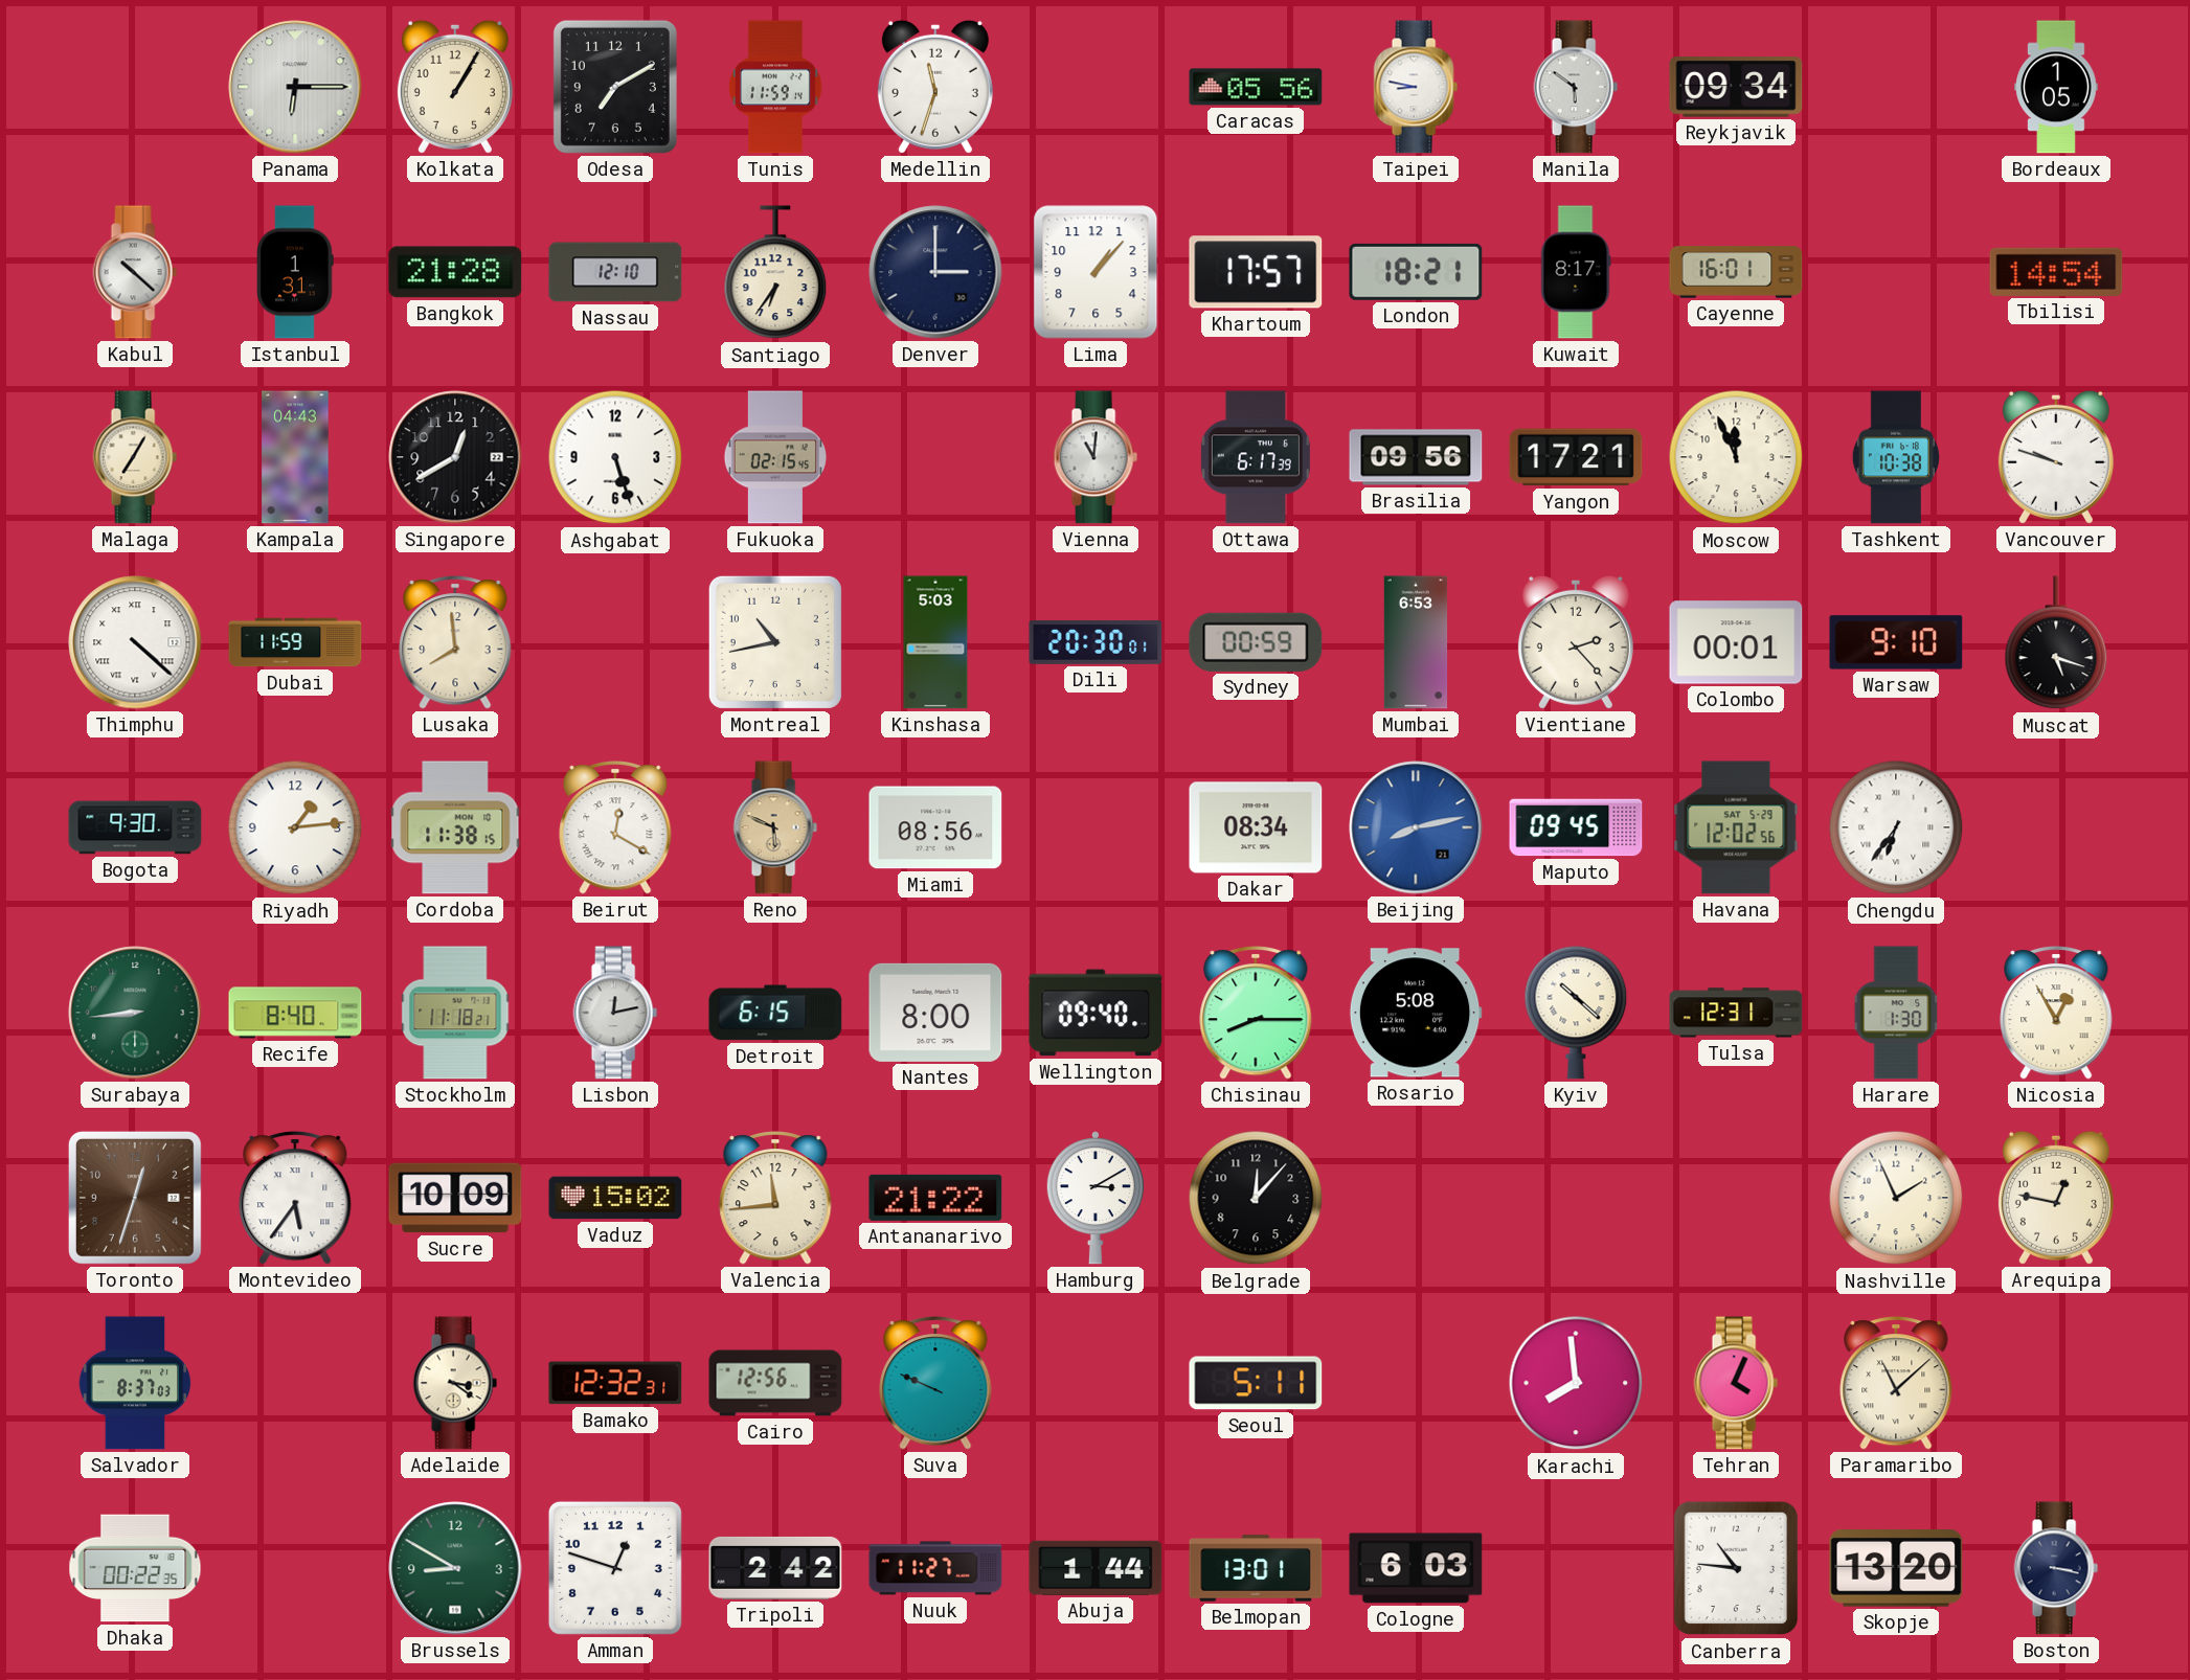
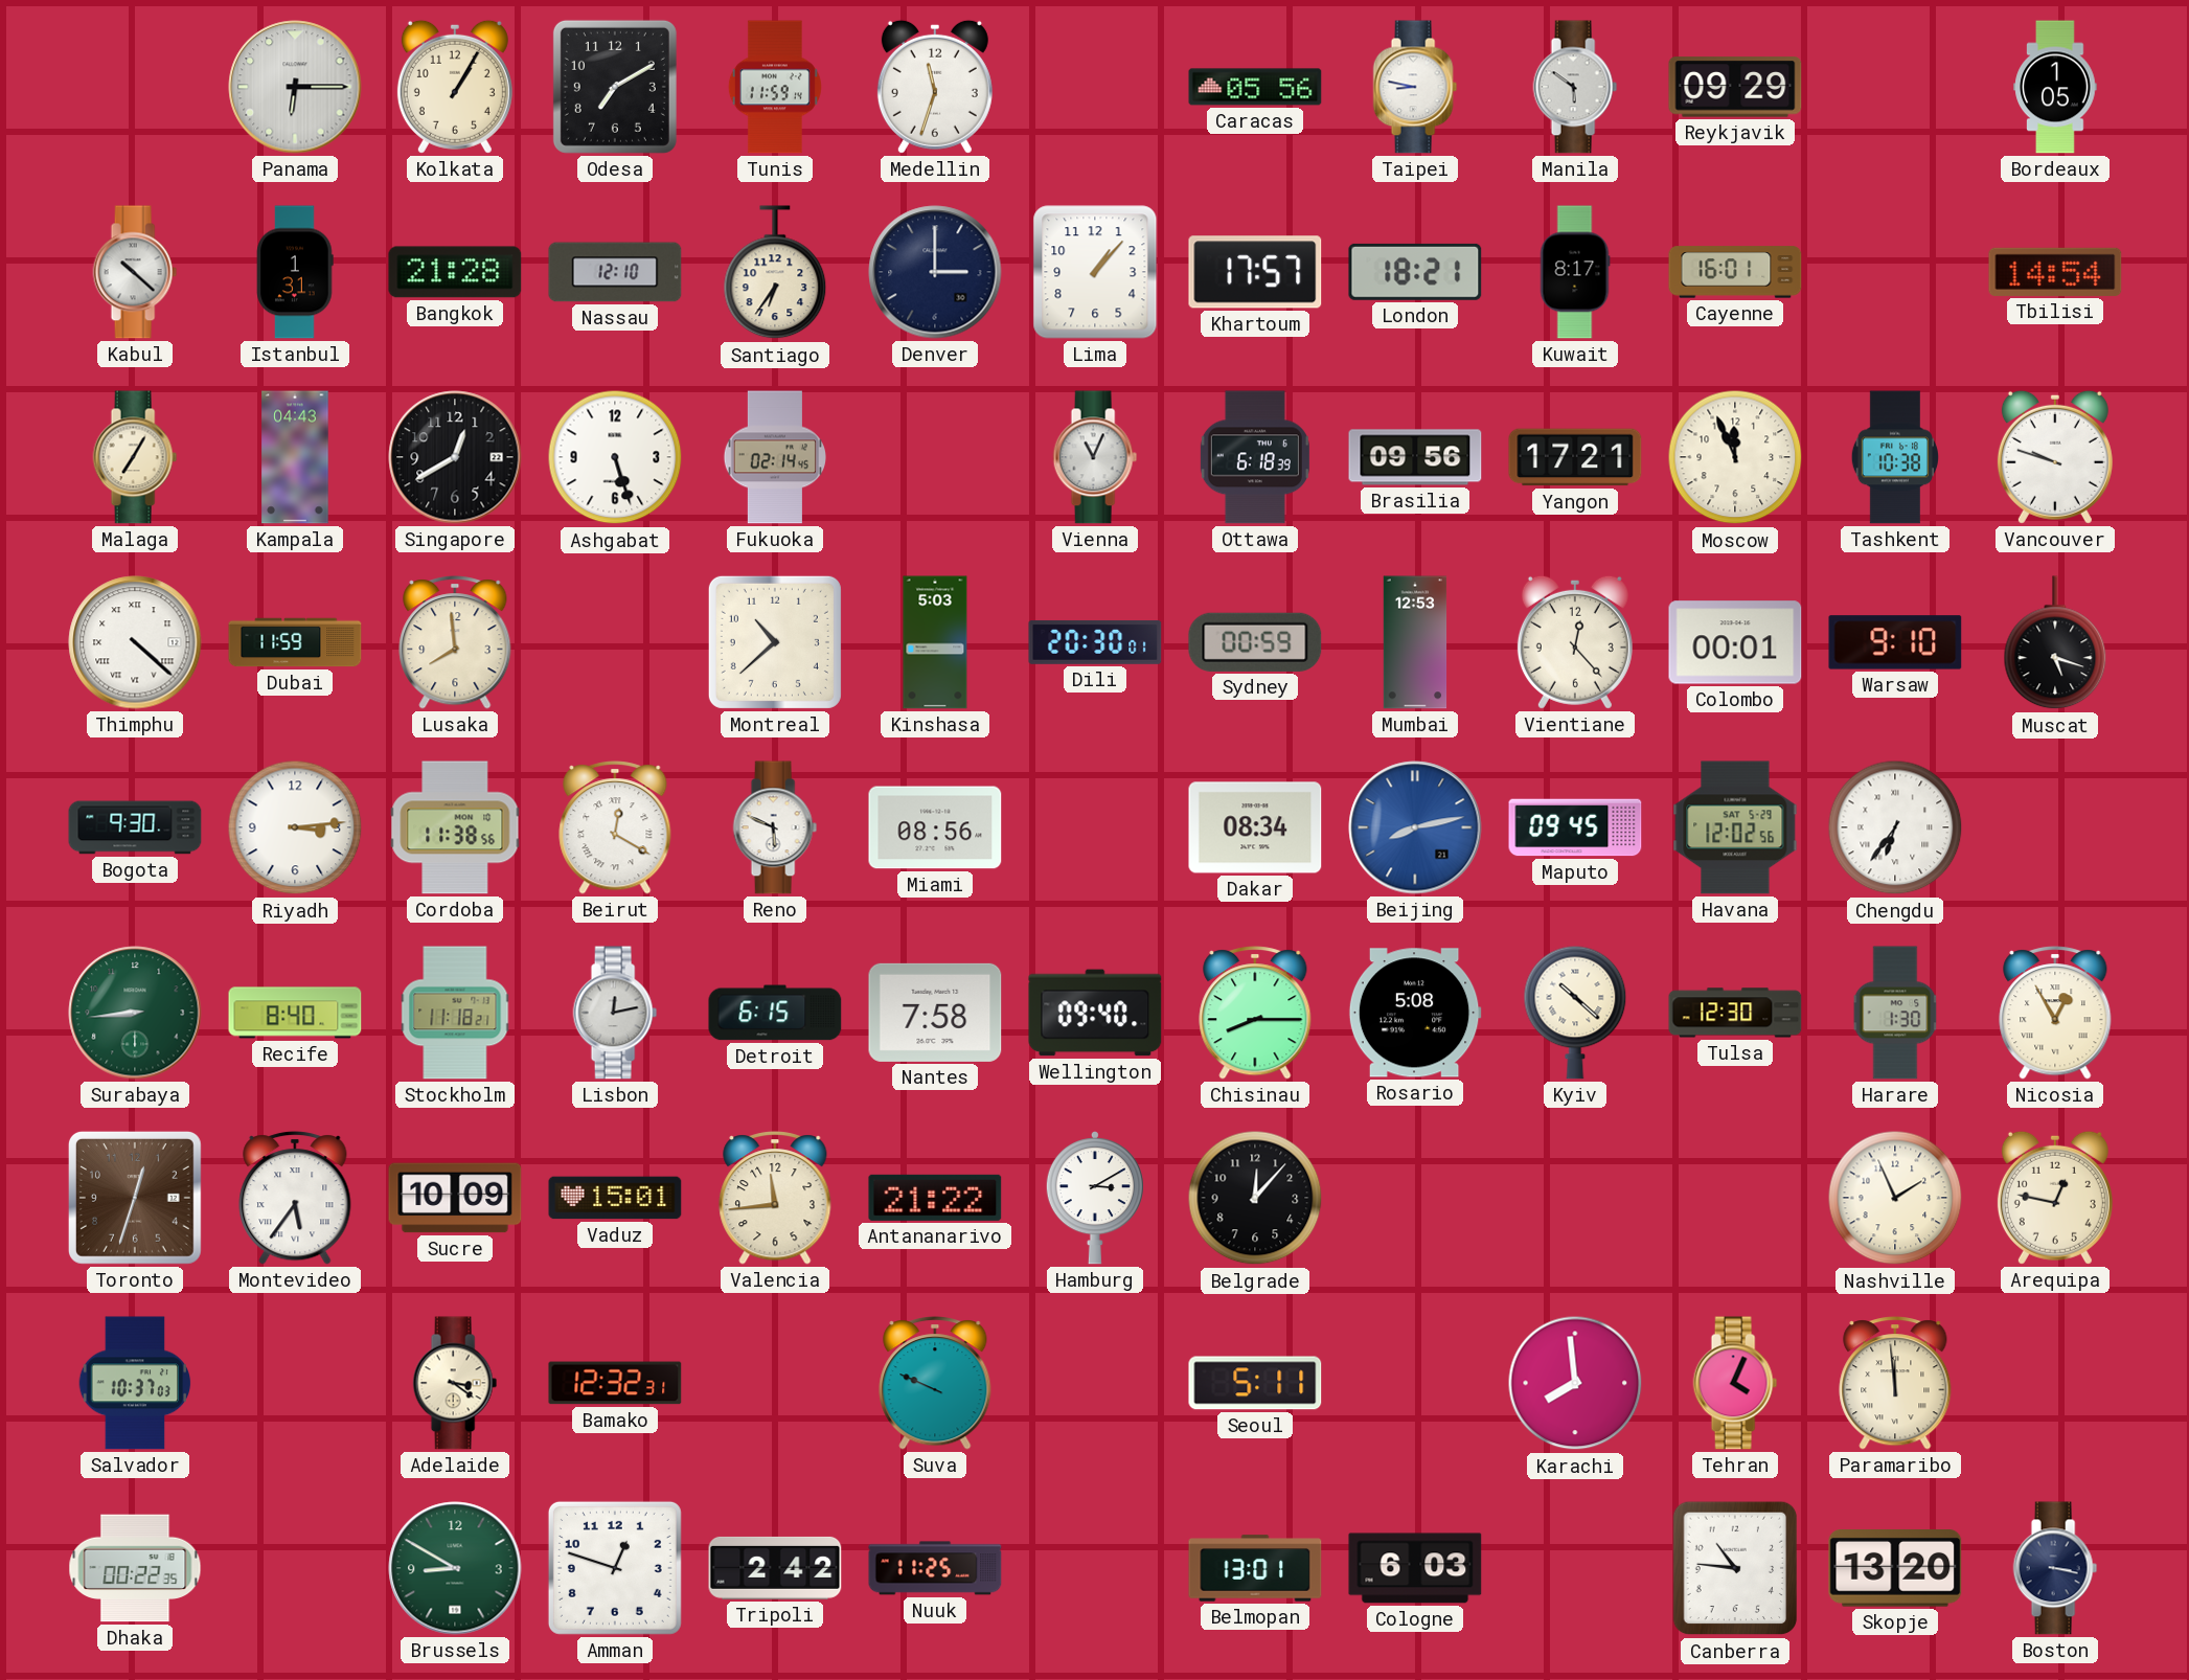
Reykjavik: 09:34 -> 09:29
Fukuoka: 02:15 -> 02:14
Vienna: 11:01 -> 11:04
Ottawa: 6:17 -> 6:18
Montreal: 10:43 -> 10:38
Mumbai: 6:53 -> 12:53
Vientiane: 2:23 -> 12:23
Riyadh: 1:14 -> 3:14
Cordoba: 11:38:15 -> 11:38:56
Reno dial: champagne -> white
Nantes: 8:00 -> 7:58
Tulsa: 12:31 -> 12:30
Vaduz: 15:02 -> 15:01
Salvador: 8:37 -> 10:37
Cairo: 12:56 -> none
Paramaribo: 11:08 -> 11:59
Nuuk: 11:27 -> 11:25
Abuja: 1:44 -> none
